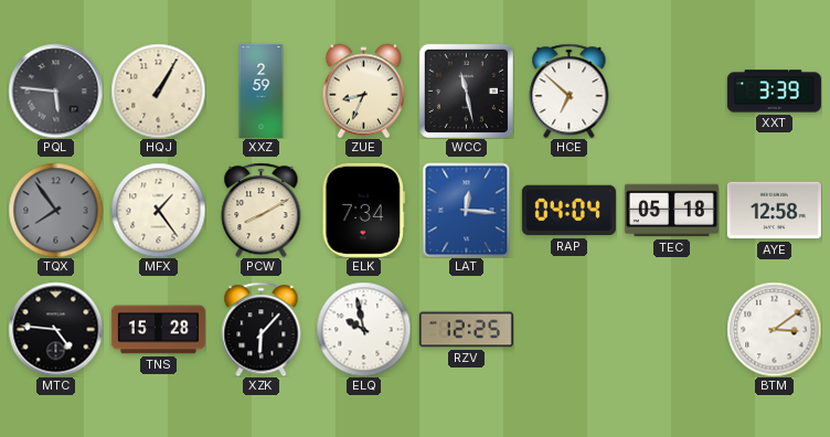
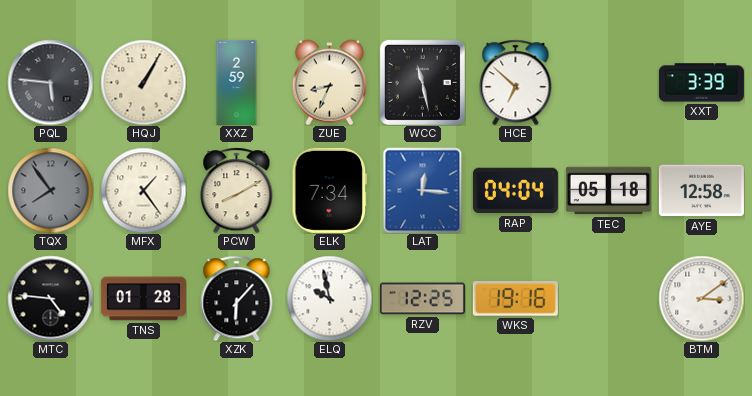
TNS: 15:28 -> 01:28
WKS: none -> 19:16
